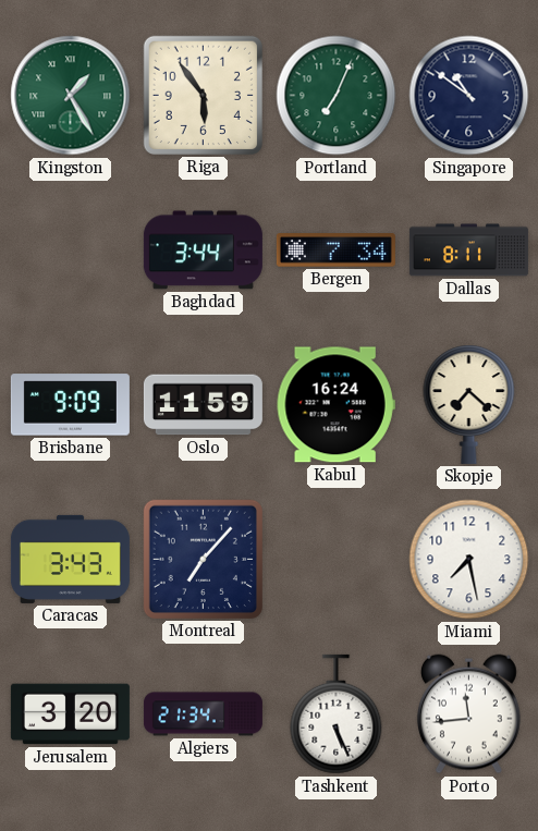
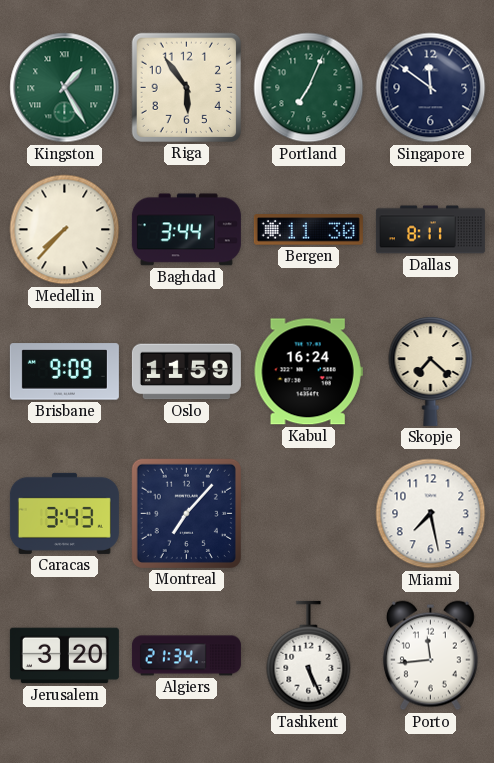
Singapore: 10:51 -> 11:51
Medellin: none -> 7:37
Bergen: 7:34 -> 11:30
